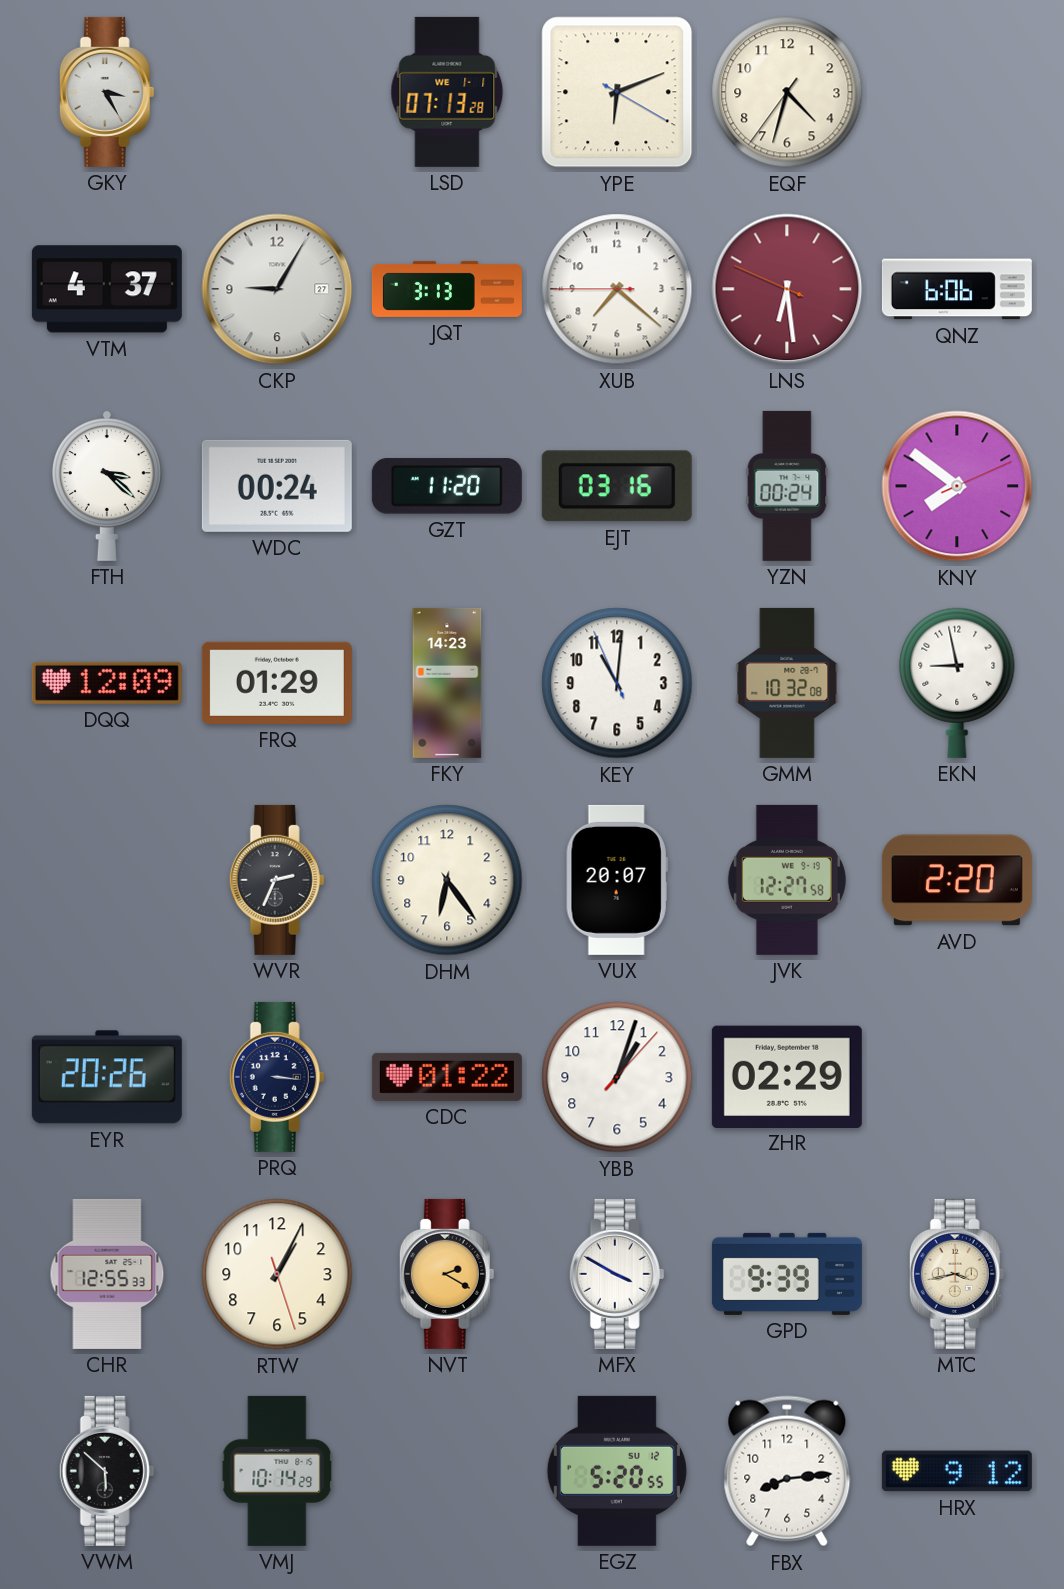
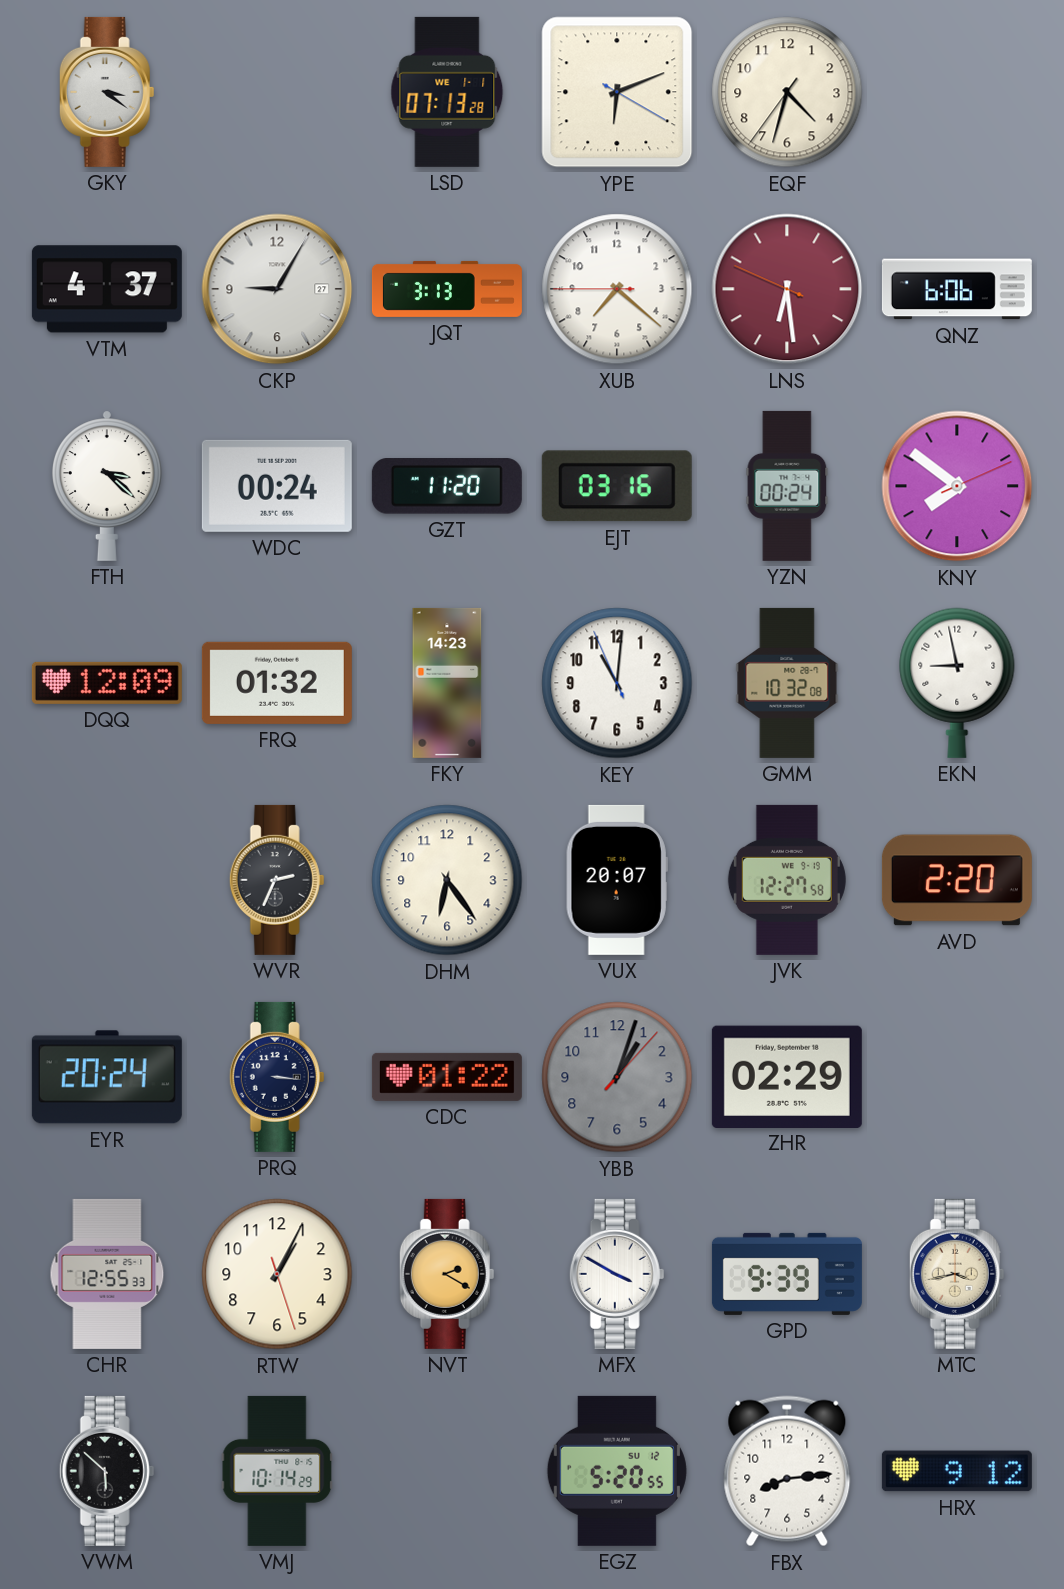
GKY: 3:25 -> 3:21
FRQ: 01:29 -> 01:32
EYR: 20:26 -> 20:24
YBB dial: white -> grey
